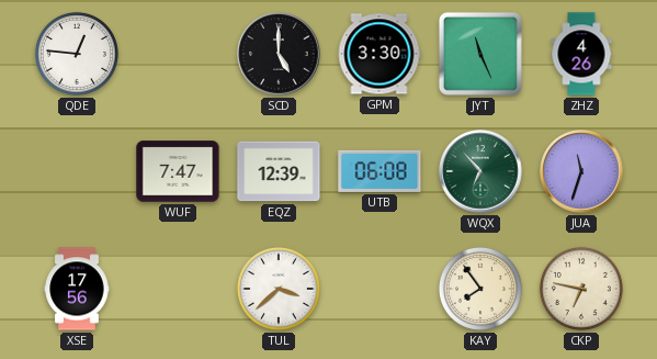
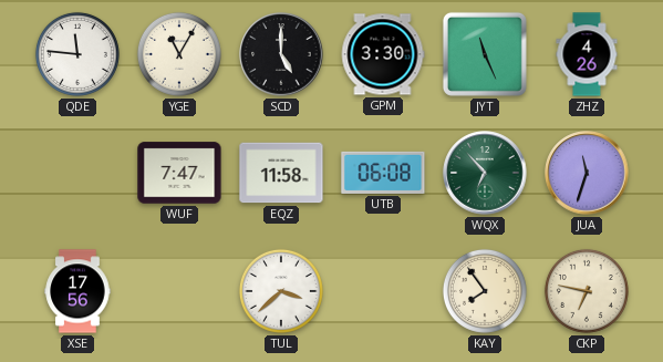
QDE: 12:46 -> 11:46
YGE: none -> 11:05
EQZ: 12:39 -> 11:58
